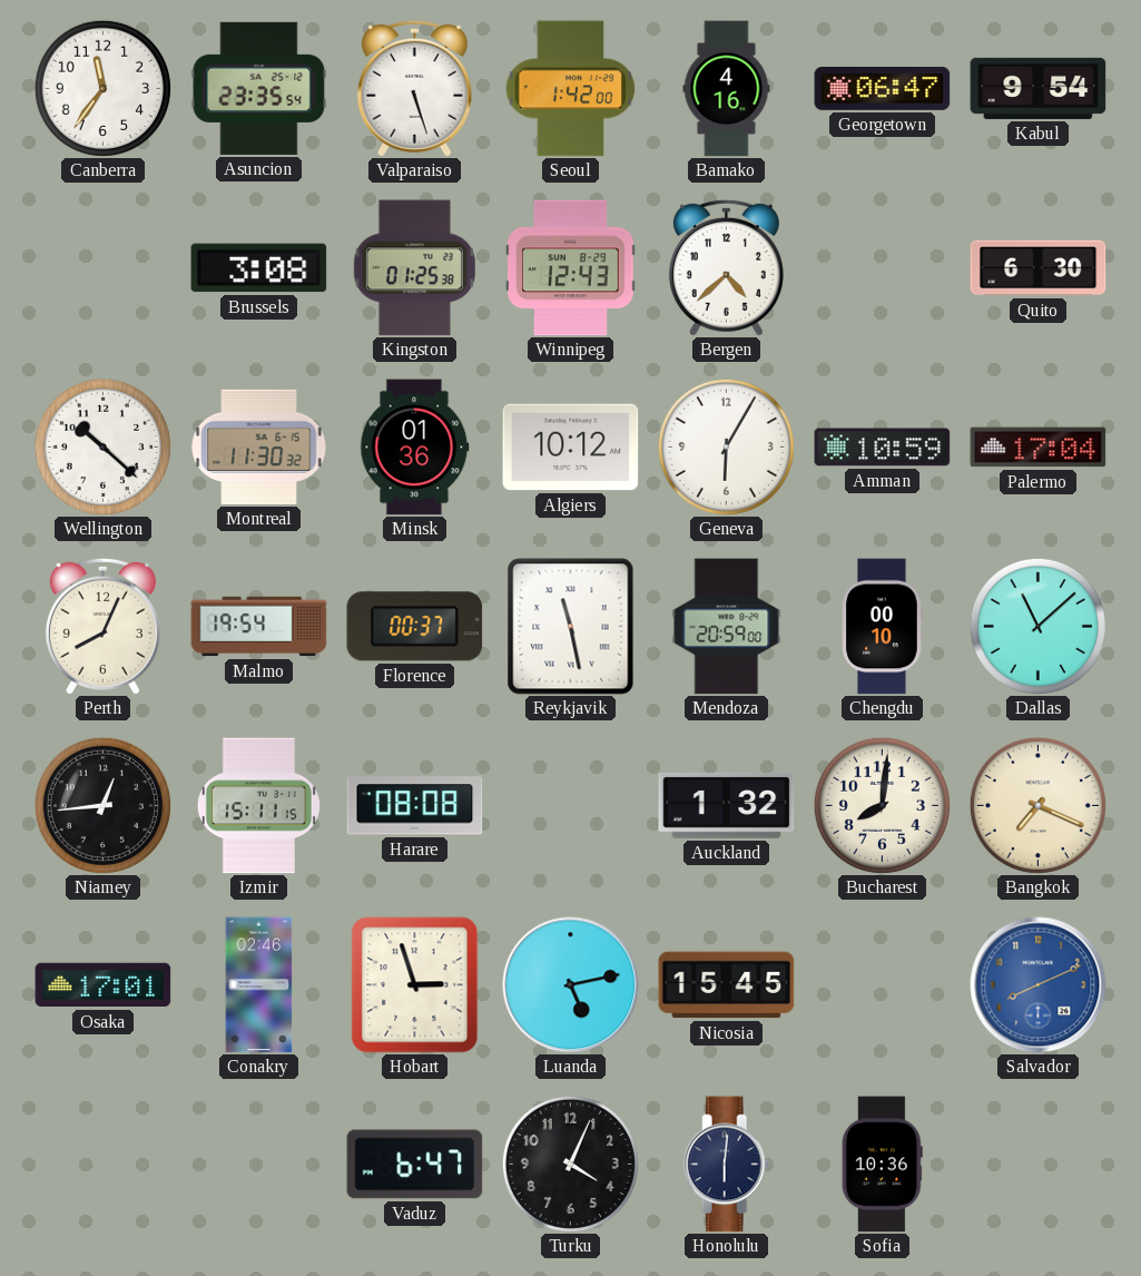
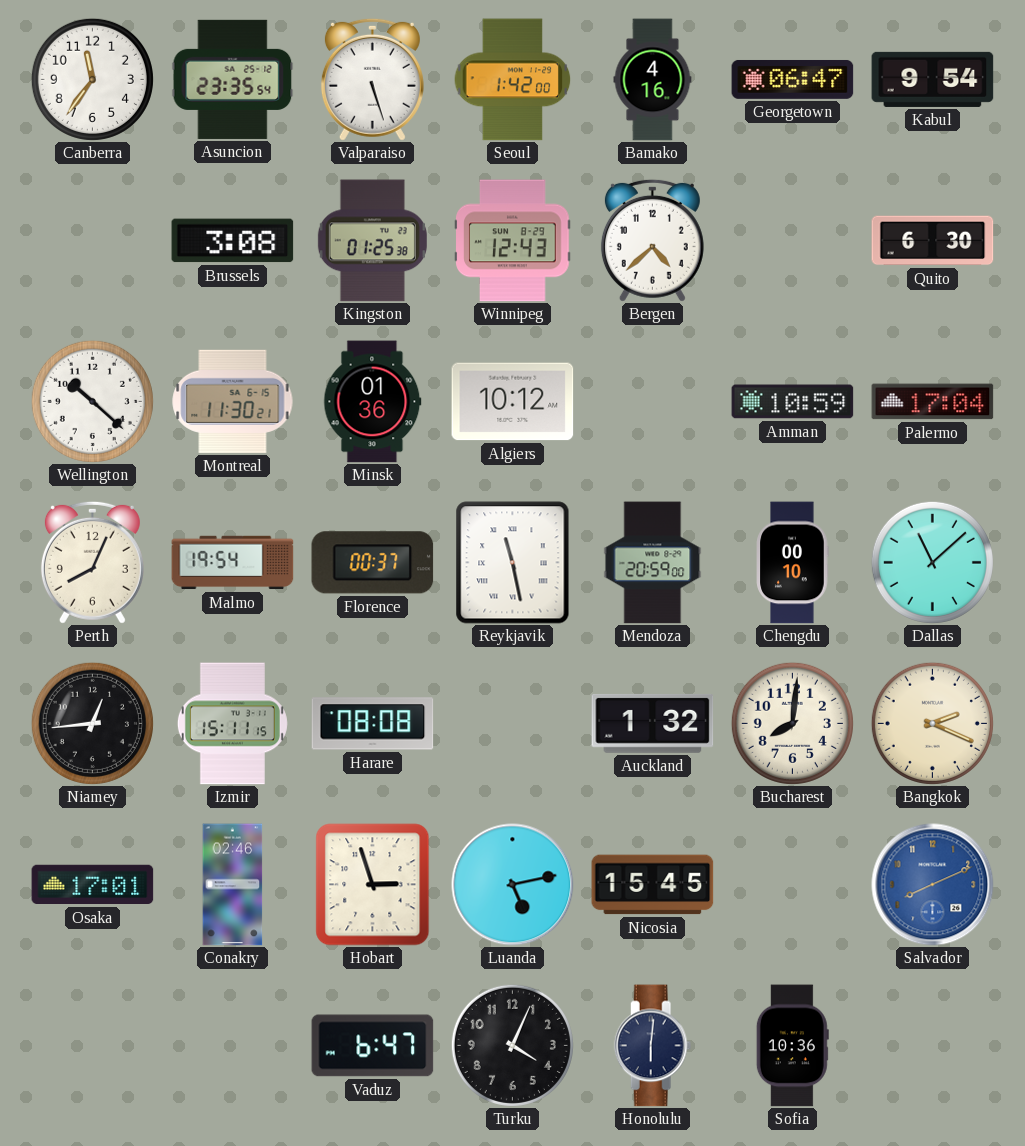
Montreal: 11:30:32 -> 11:30:21
Geneva: 6:05 -> none
Bangkok: 7:19 -> 2:19
